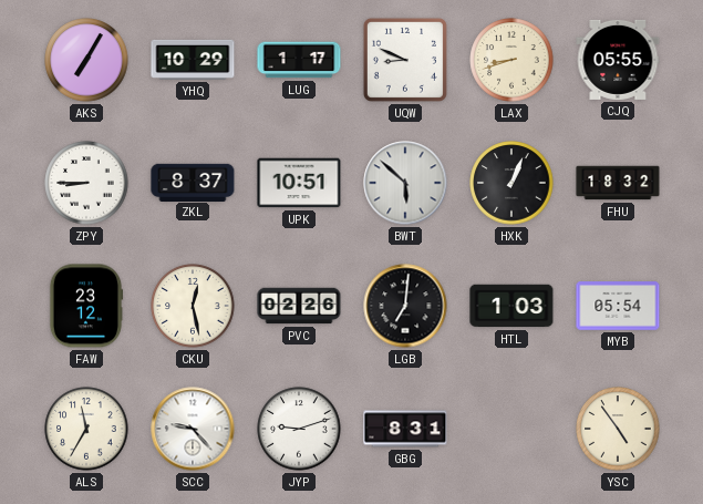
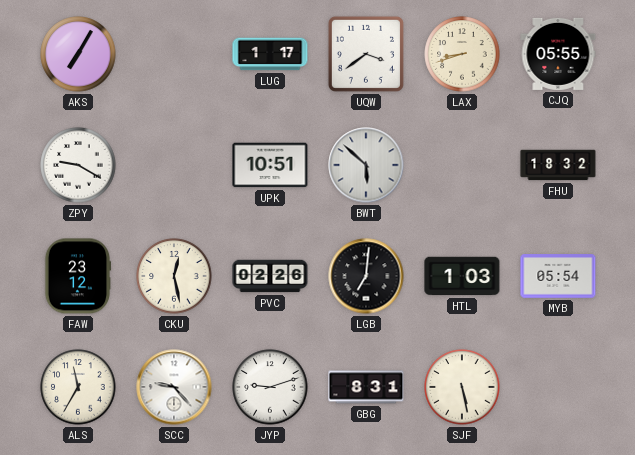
YHQ: 10:29 -> none
UQW: 8:49 -> 3:39
ZPY: 8:45 -> 9:20
ZKL: 8:37 -> none
HXK: 1:04 -> none
SJF: none -> 5:28
YSC: 4:54 -> none
